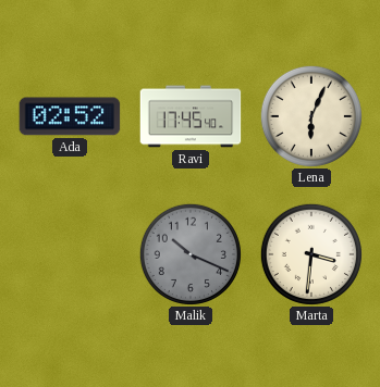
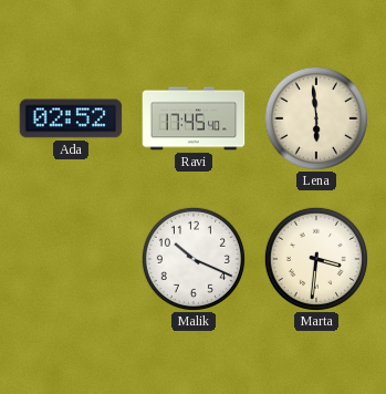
Lena: 6:04 -> 5:59
Malik dial: grey -> white
